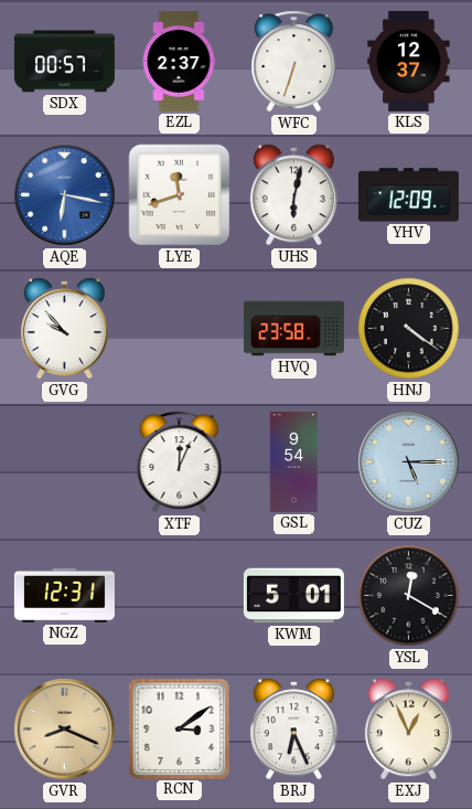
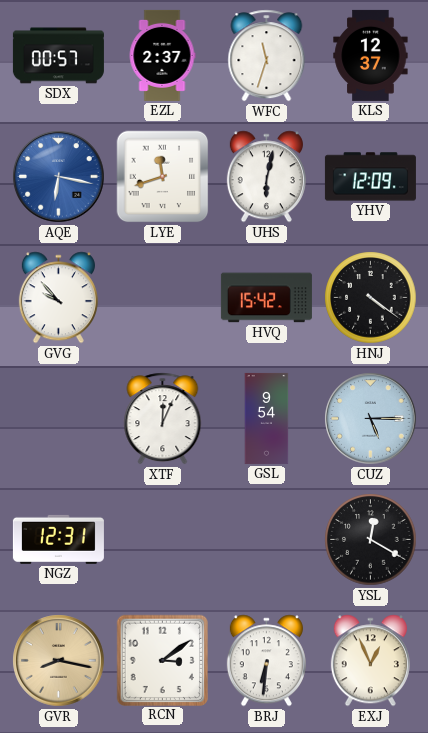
WFC: 6:33 -> 11:33
HVQ: 23:58 -> 15:42
KWM: 5:01 -> none
GVR: 8:19 -> 8:17
BRJ: 6:26 -> 6:31
